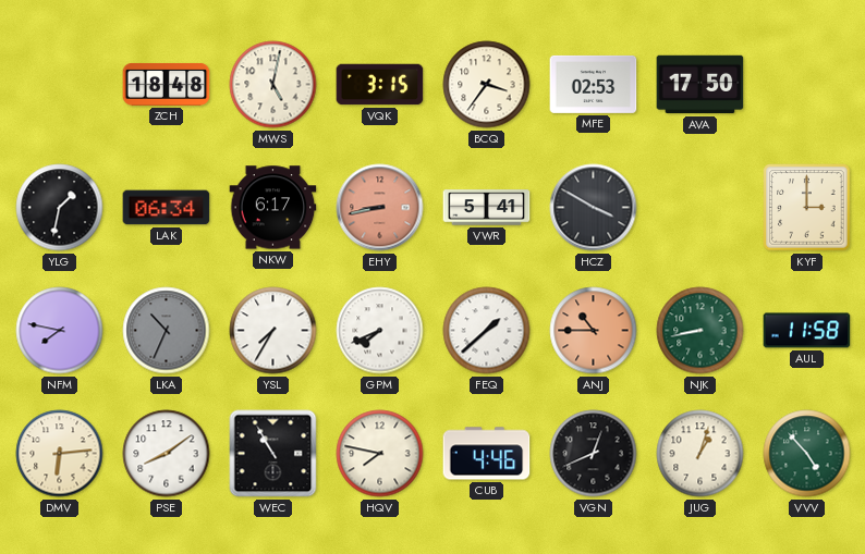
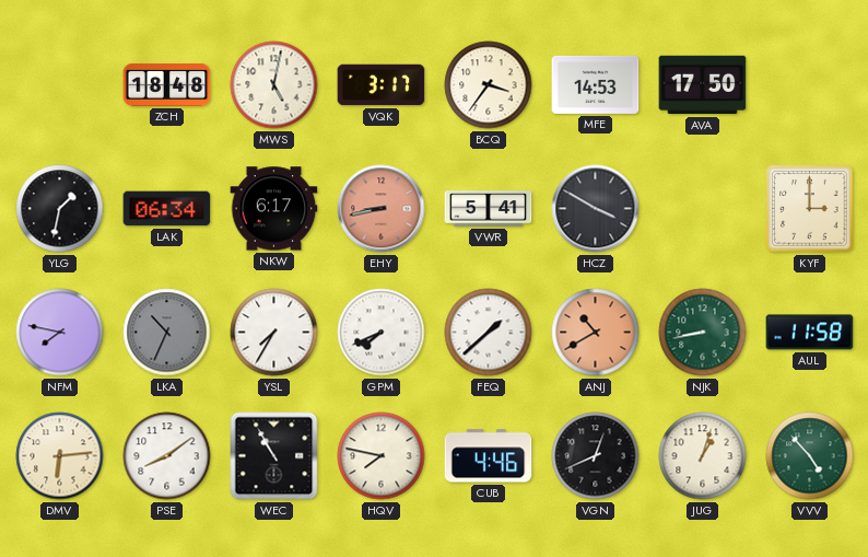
VQK: 3:15 -> 3:17
MFE: 02:53 -> 14:53
ANJ: 10:45 -> 10:40
